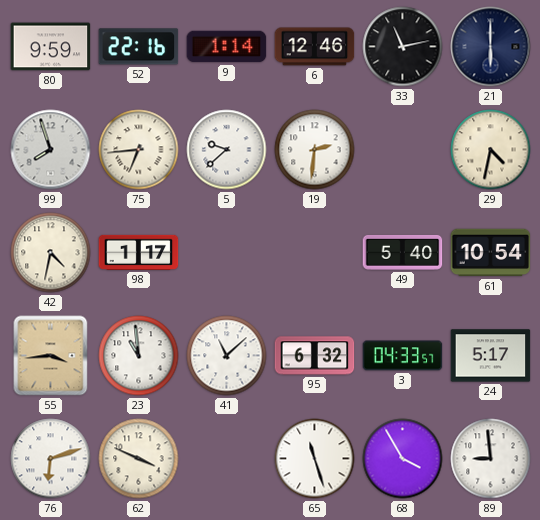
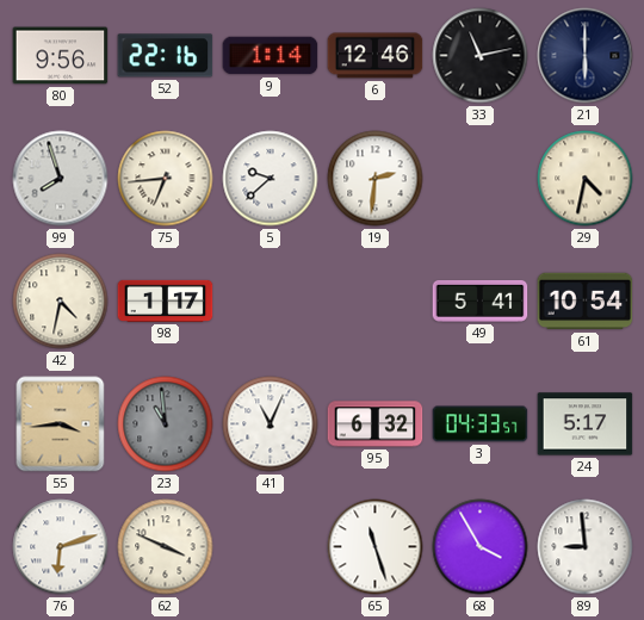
80: 9:59 -> 9:56
49: 5:40 -> 5:41
23 dial: white -> grey
41: 11:08 -> 11:04
